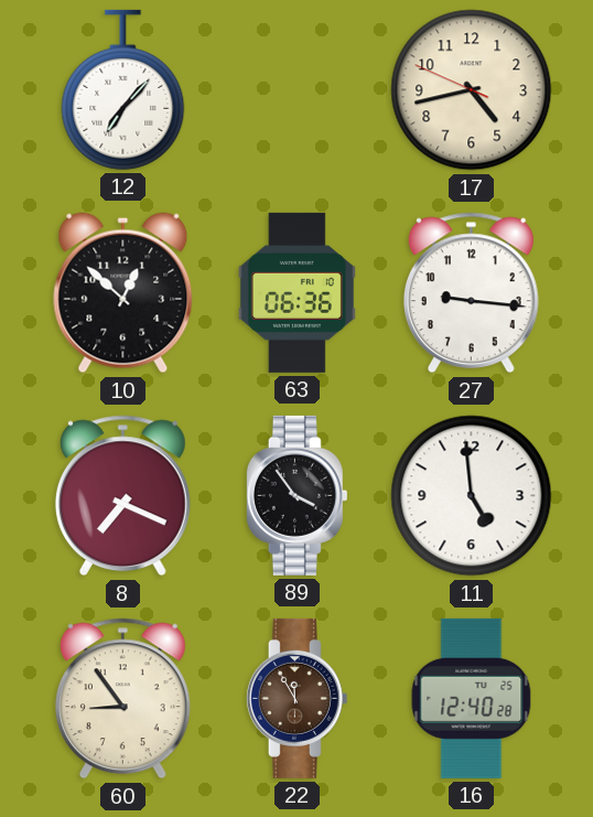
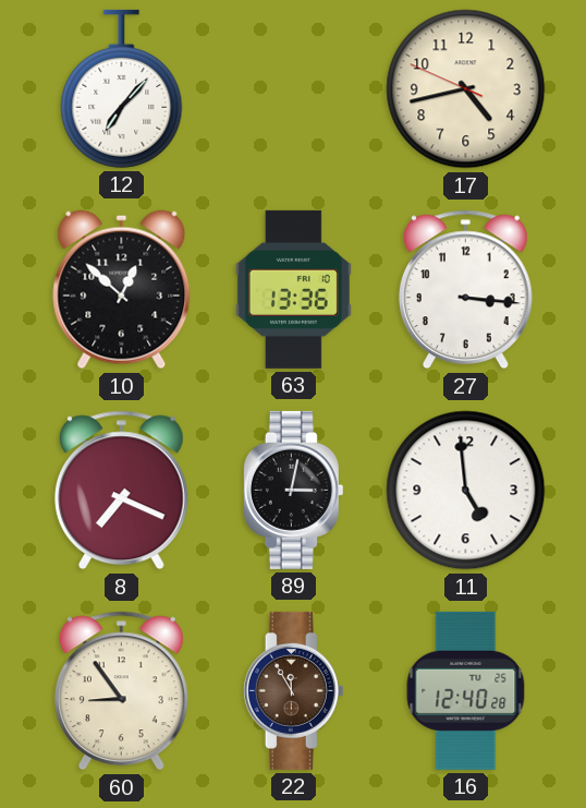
63: 06:36 -> 13:36
27: 9:16 -> 3:16
89: 3:54 -> 3:02
